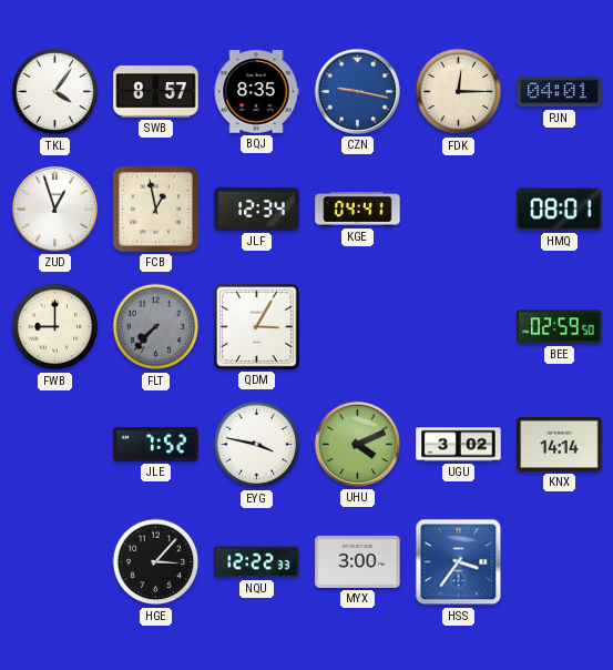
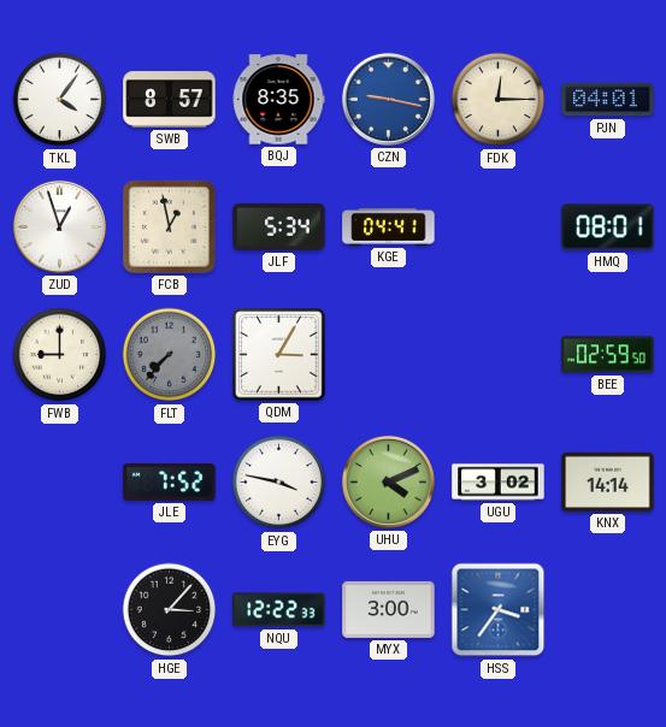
JLF: 12:34 -> 5:34
